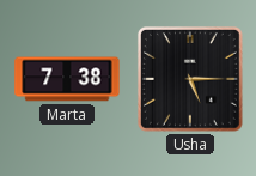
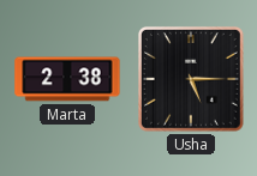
Marta: 7:38 -> 2:38
